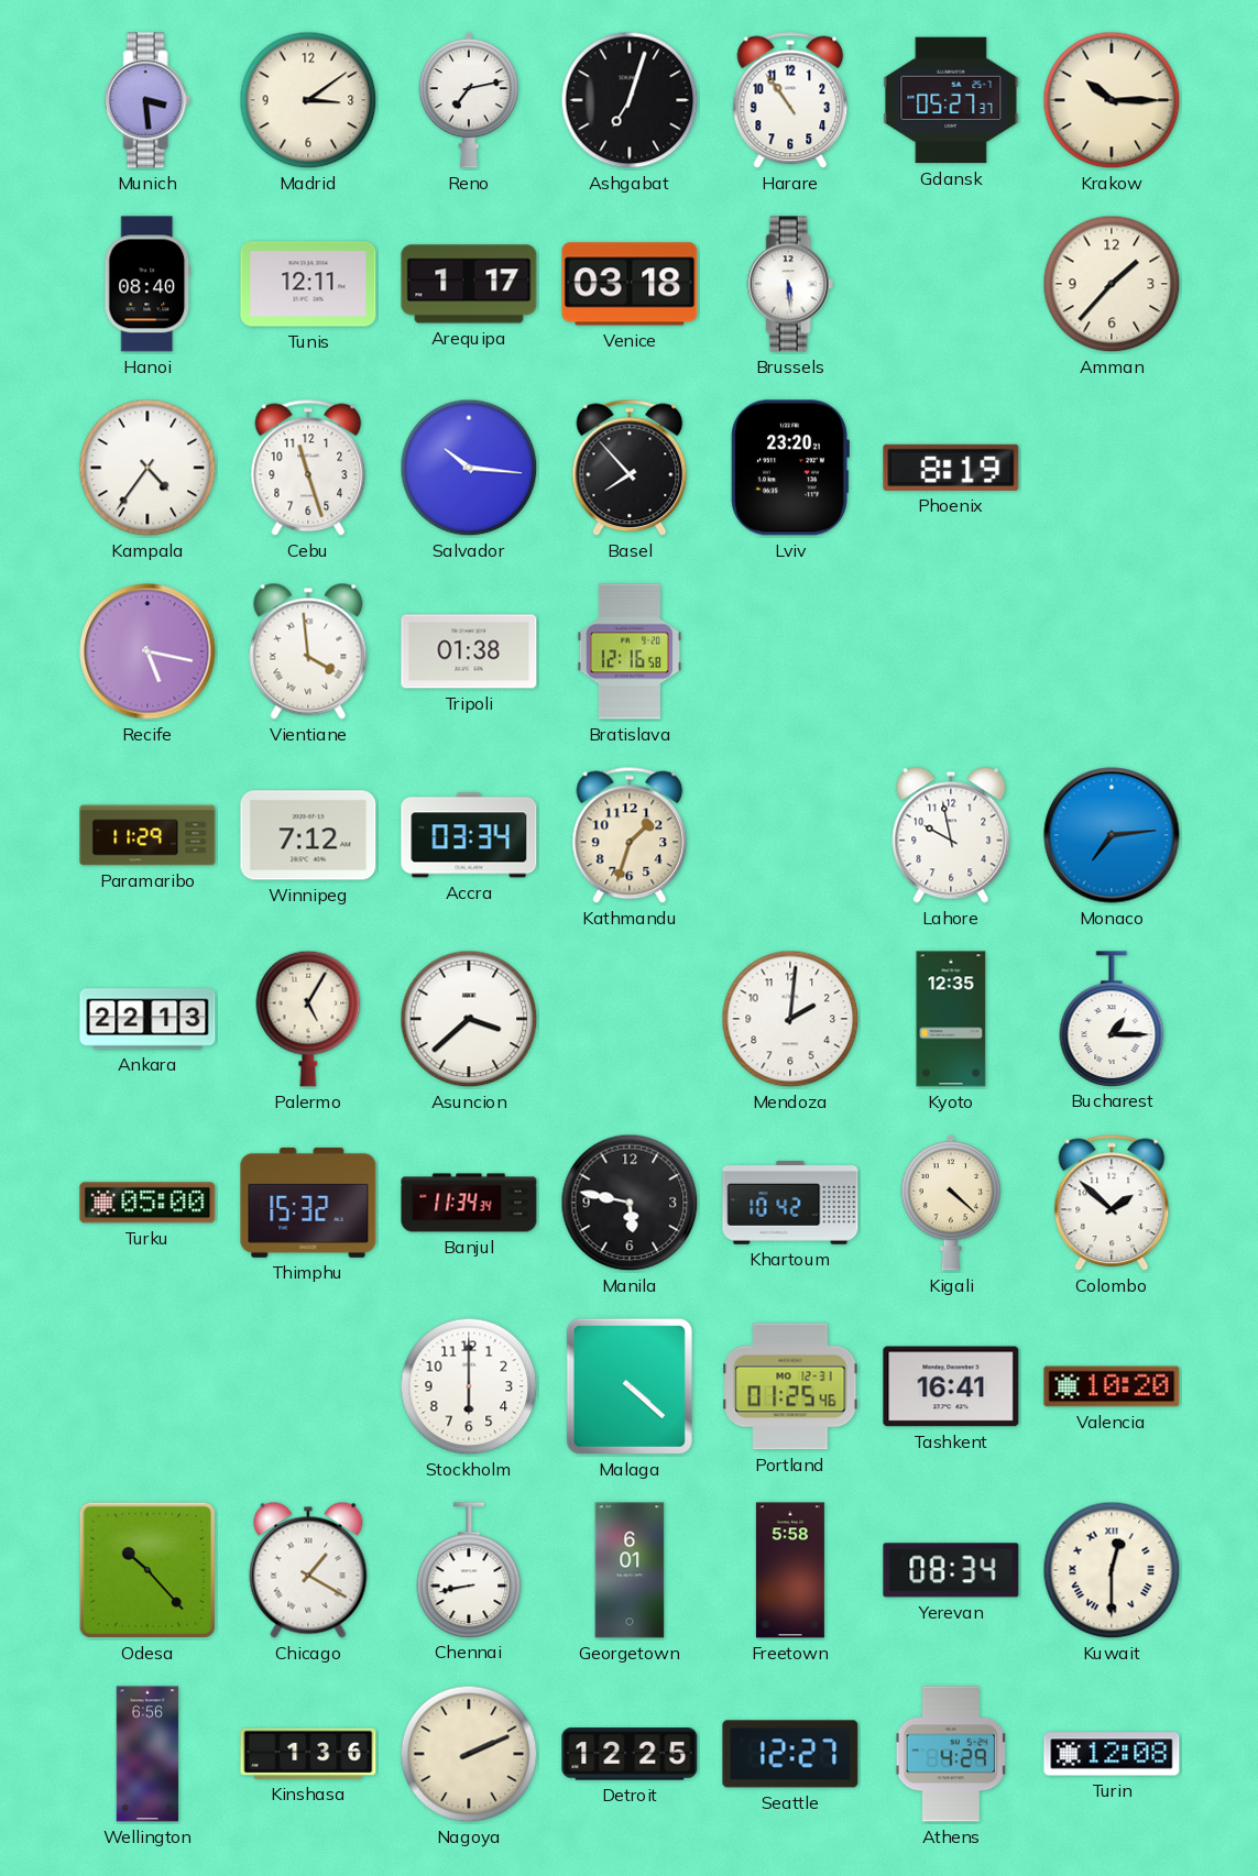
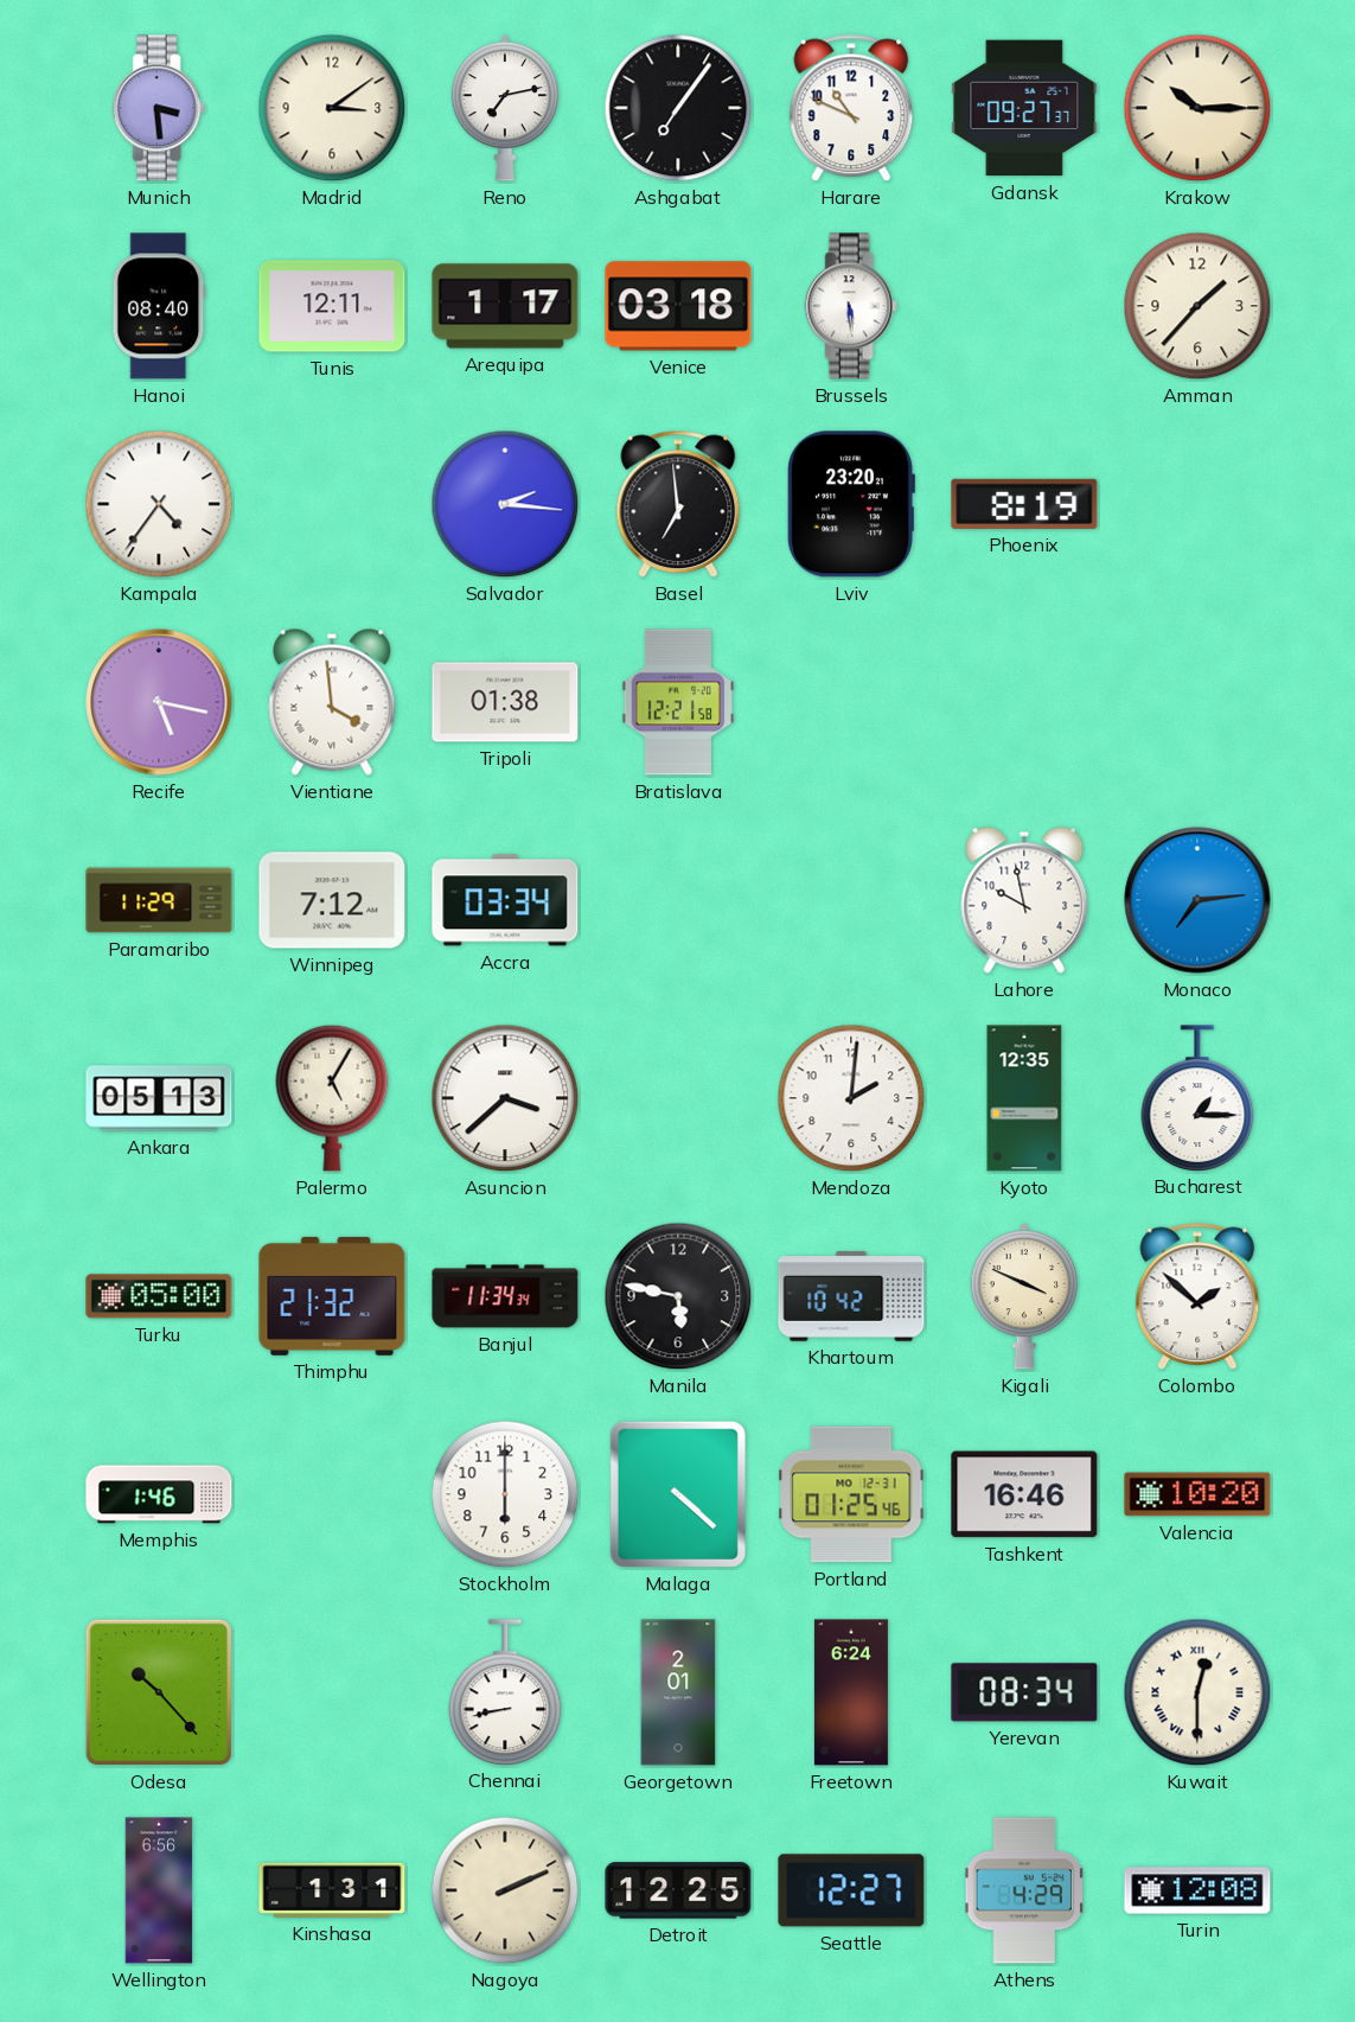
Ashgabat: 7:03 -> 7:06
Harare: 10:54 -> 10:49
Gdansk: 05:27 -> 09:27
Cebu: 11:27 -> none
Salvador: 10:16 -> 2:16
Basel: 7:53 -> 6:59
Bratislava: 12:16 -> 12:21
Kathmandu: 1:33 -> none
Ankara: 22:13 -> 05:13
Thimphu: 15:32 -> 21:32
Kigali: 4:22 -> 3:49
Memphis: none -> 1:46
Tashkent: 16:41 -> 16:46
Chicago: 1:20 -> none
Georgetown: 6:01 -> 2:01
Freetown: 5:58 -> 6:24
Kinshasa: 1:36 -> 1:31
